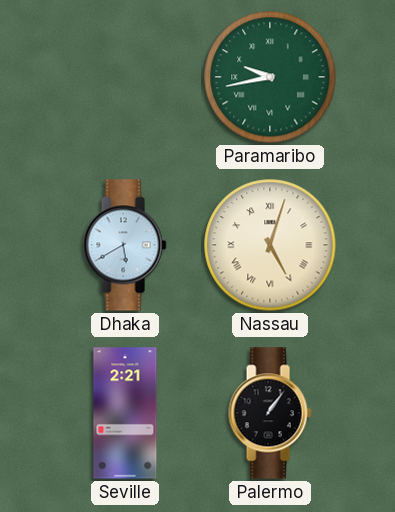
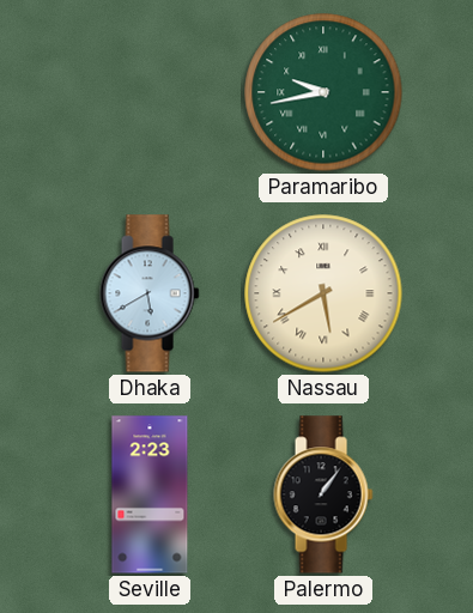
Nassau: 5:03 -> 5:40
Seville: 2:21 -> 2:23
